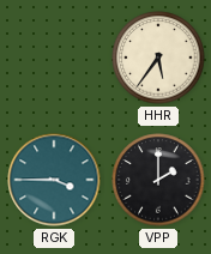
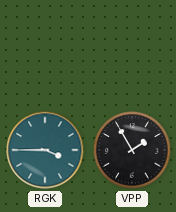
HHR: 5:36 -> none
VPP: 2:00 -> 1:55
